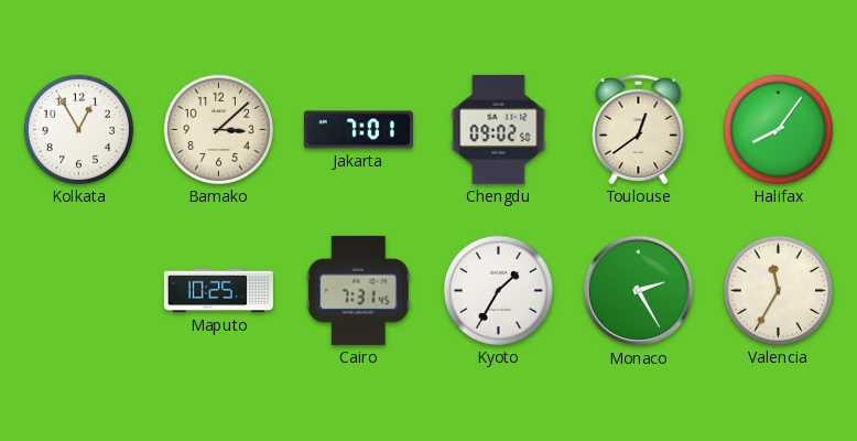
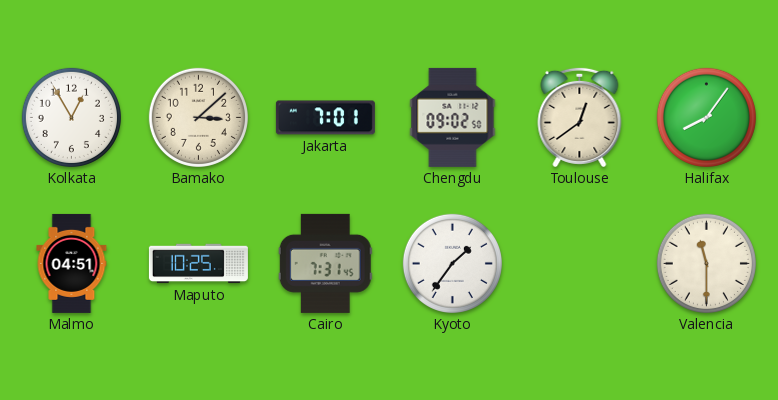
Malmo: none -> 04:51
Kyoto: 1:35 -> 1:36
Monaco: 2:25 -> none
Valencia: 11:35 -> 11:30
